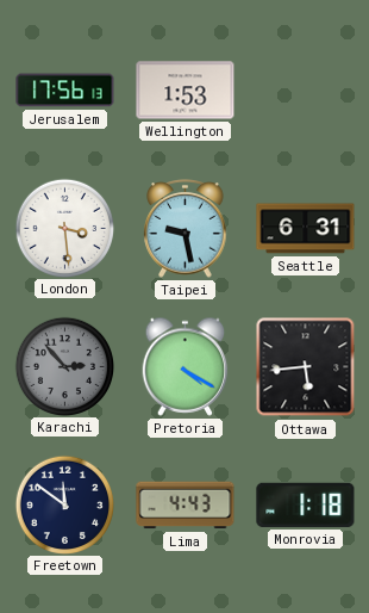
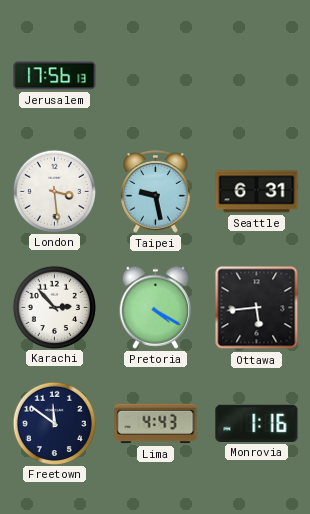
Wellington: 1:53 -> none
Karachi dial: grey -> white
Monrovia: 1:18 -> 1:16
